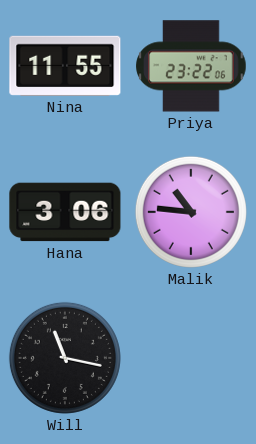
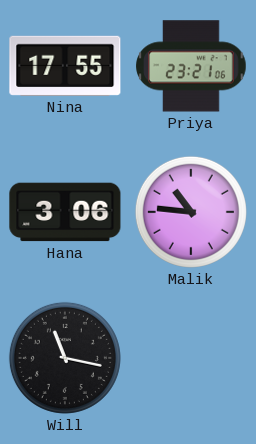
Nina: 11:55 -> 17:55
Priya: 23:22 -> 23:21
